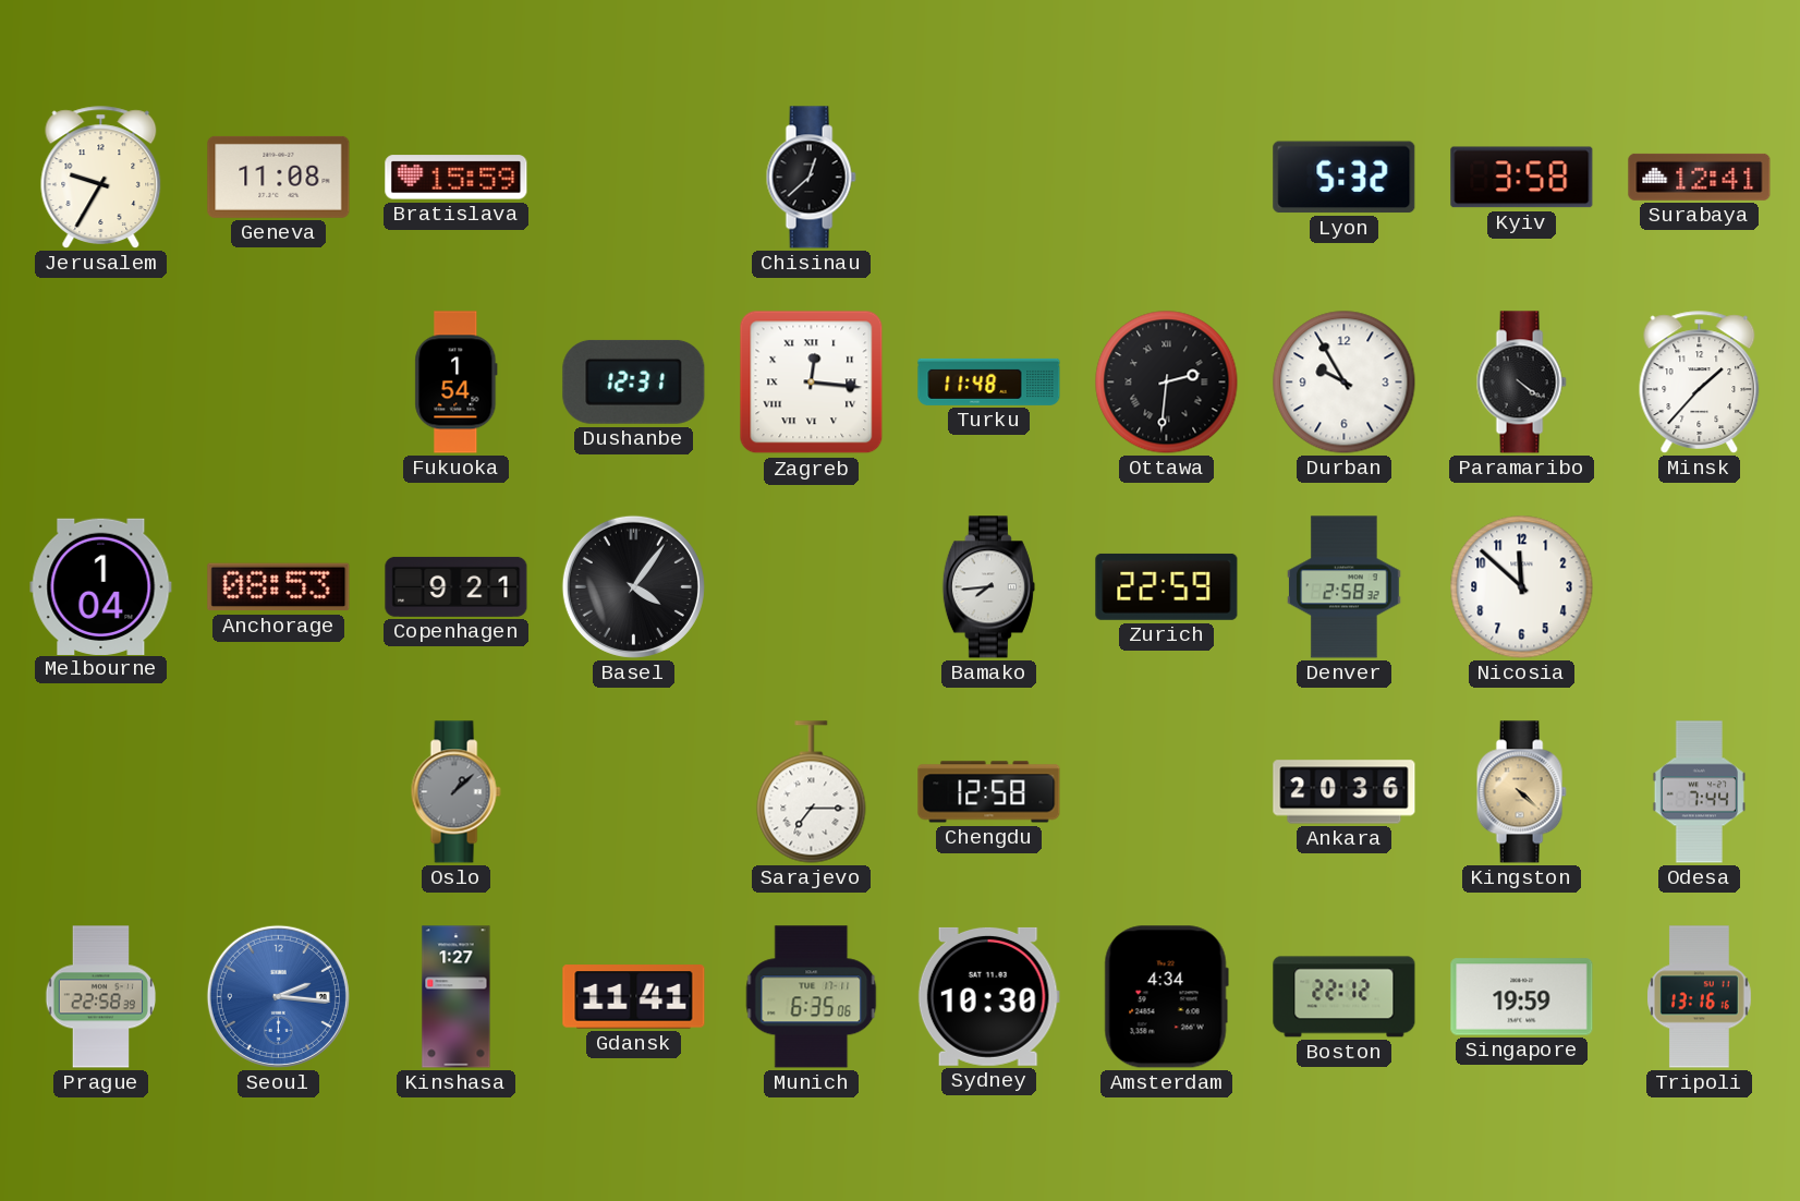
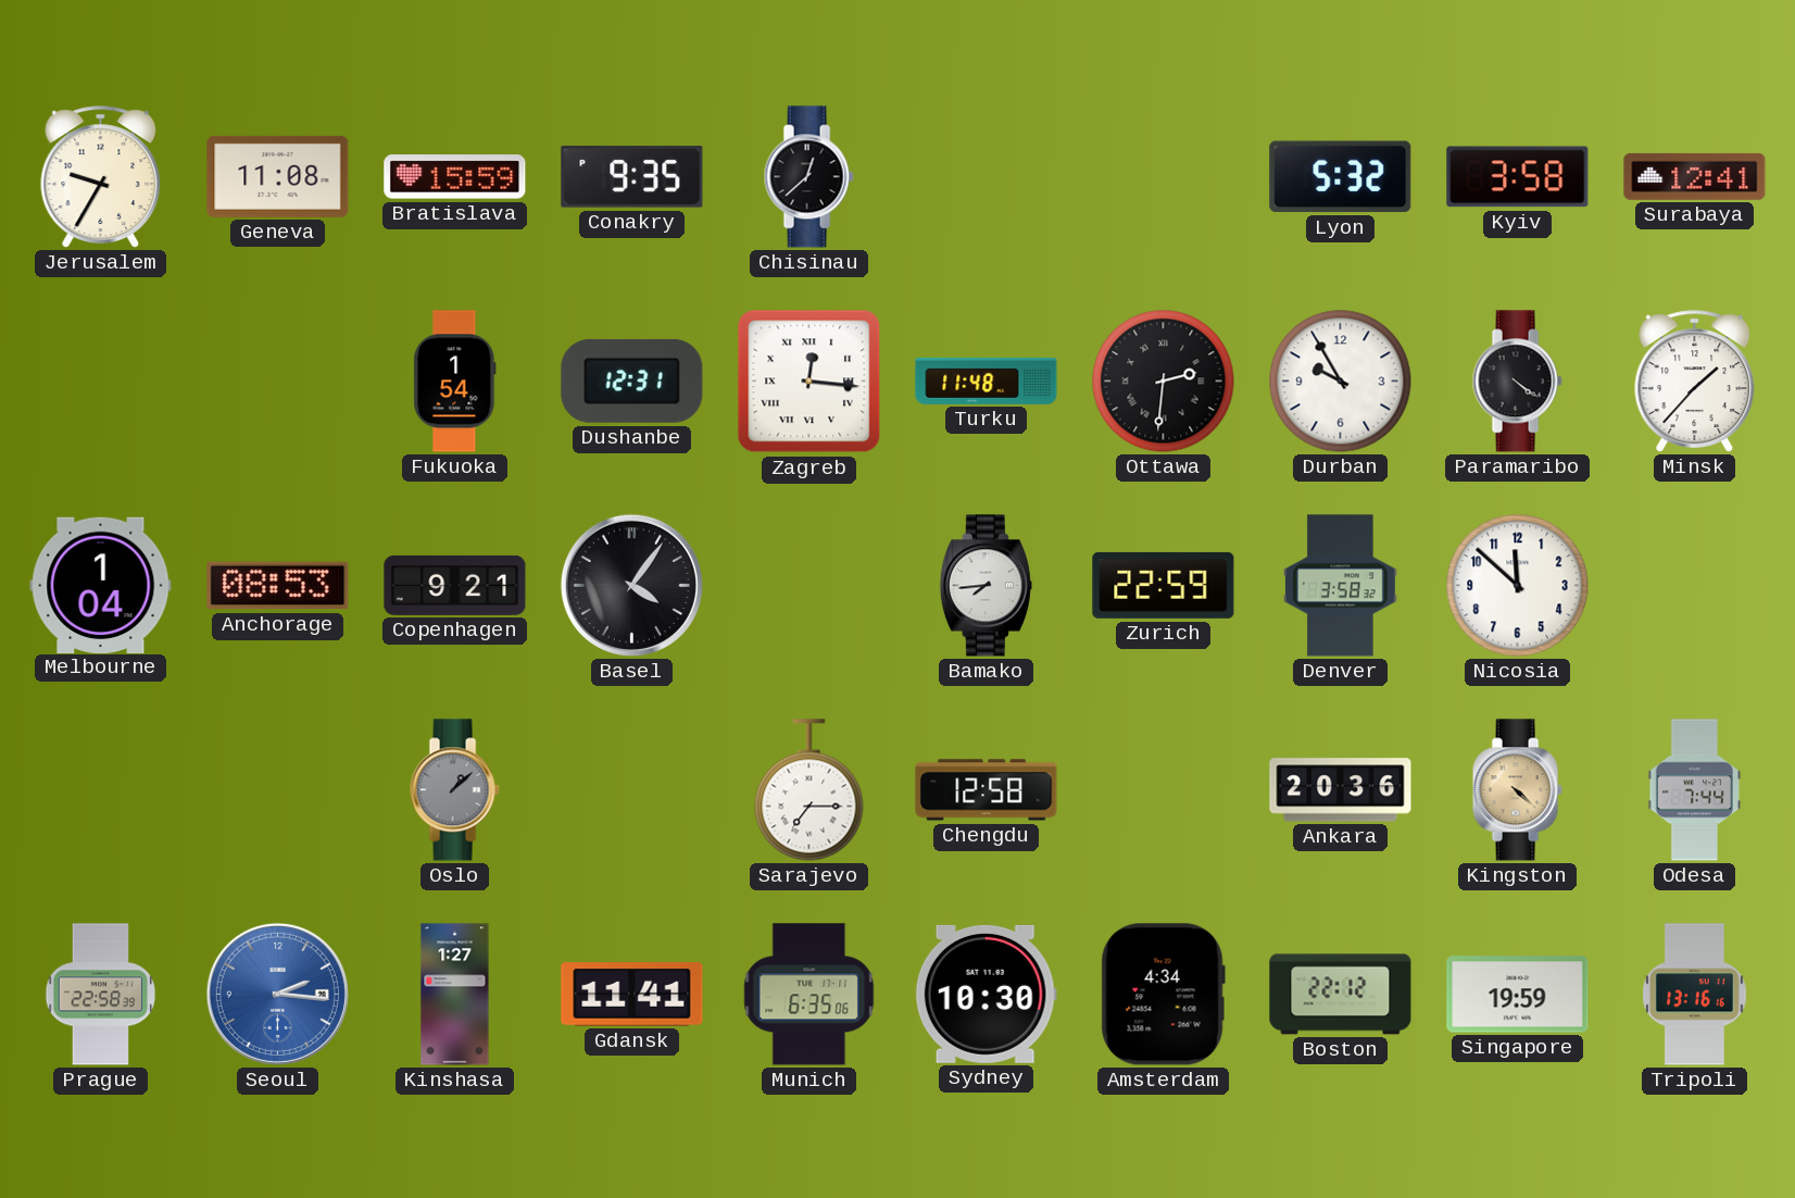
Conakry: none -> 9:35
Denver: 2:58 -> 3:58
